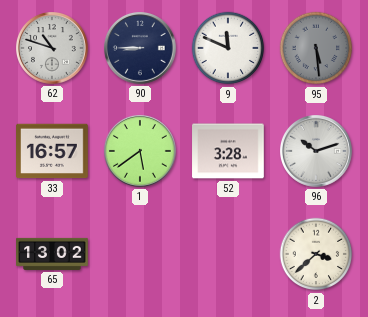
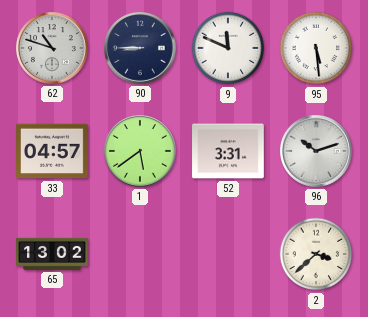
95 dial: grey -> white
33: 16:57 -> 04:57
52: 3:28 -> 3:31
